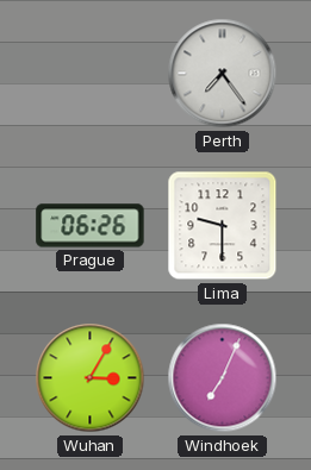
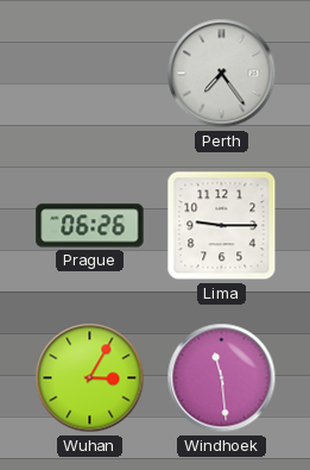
Lima: 9:30 -> 9:15
Windhoek: 7:04 -> 11:29
